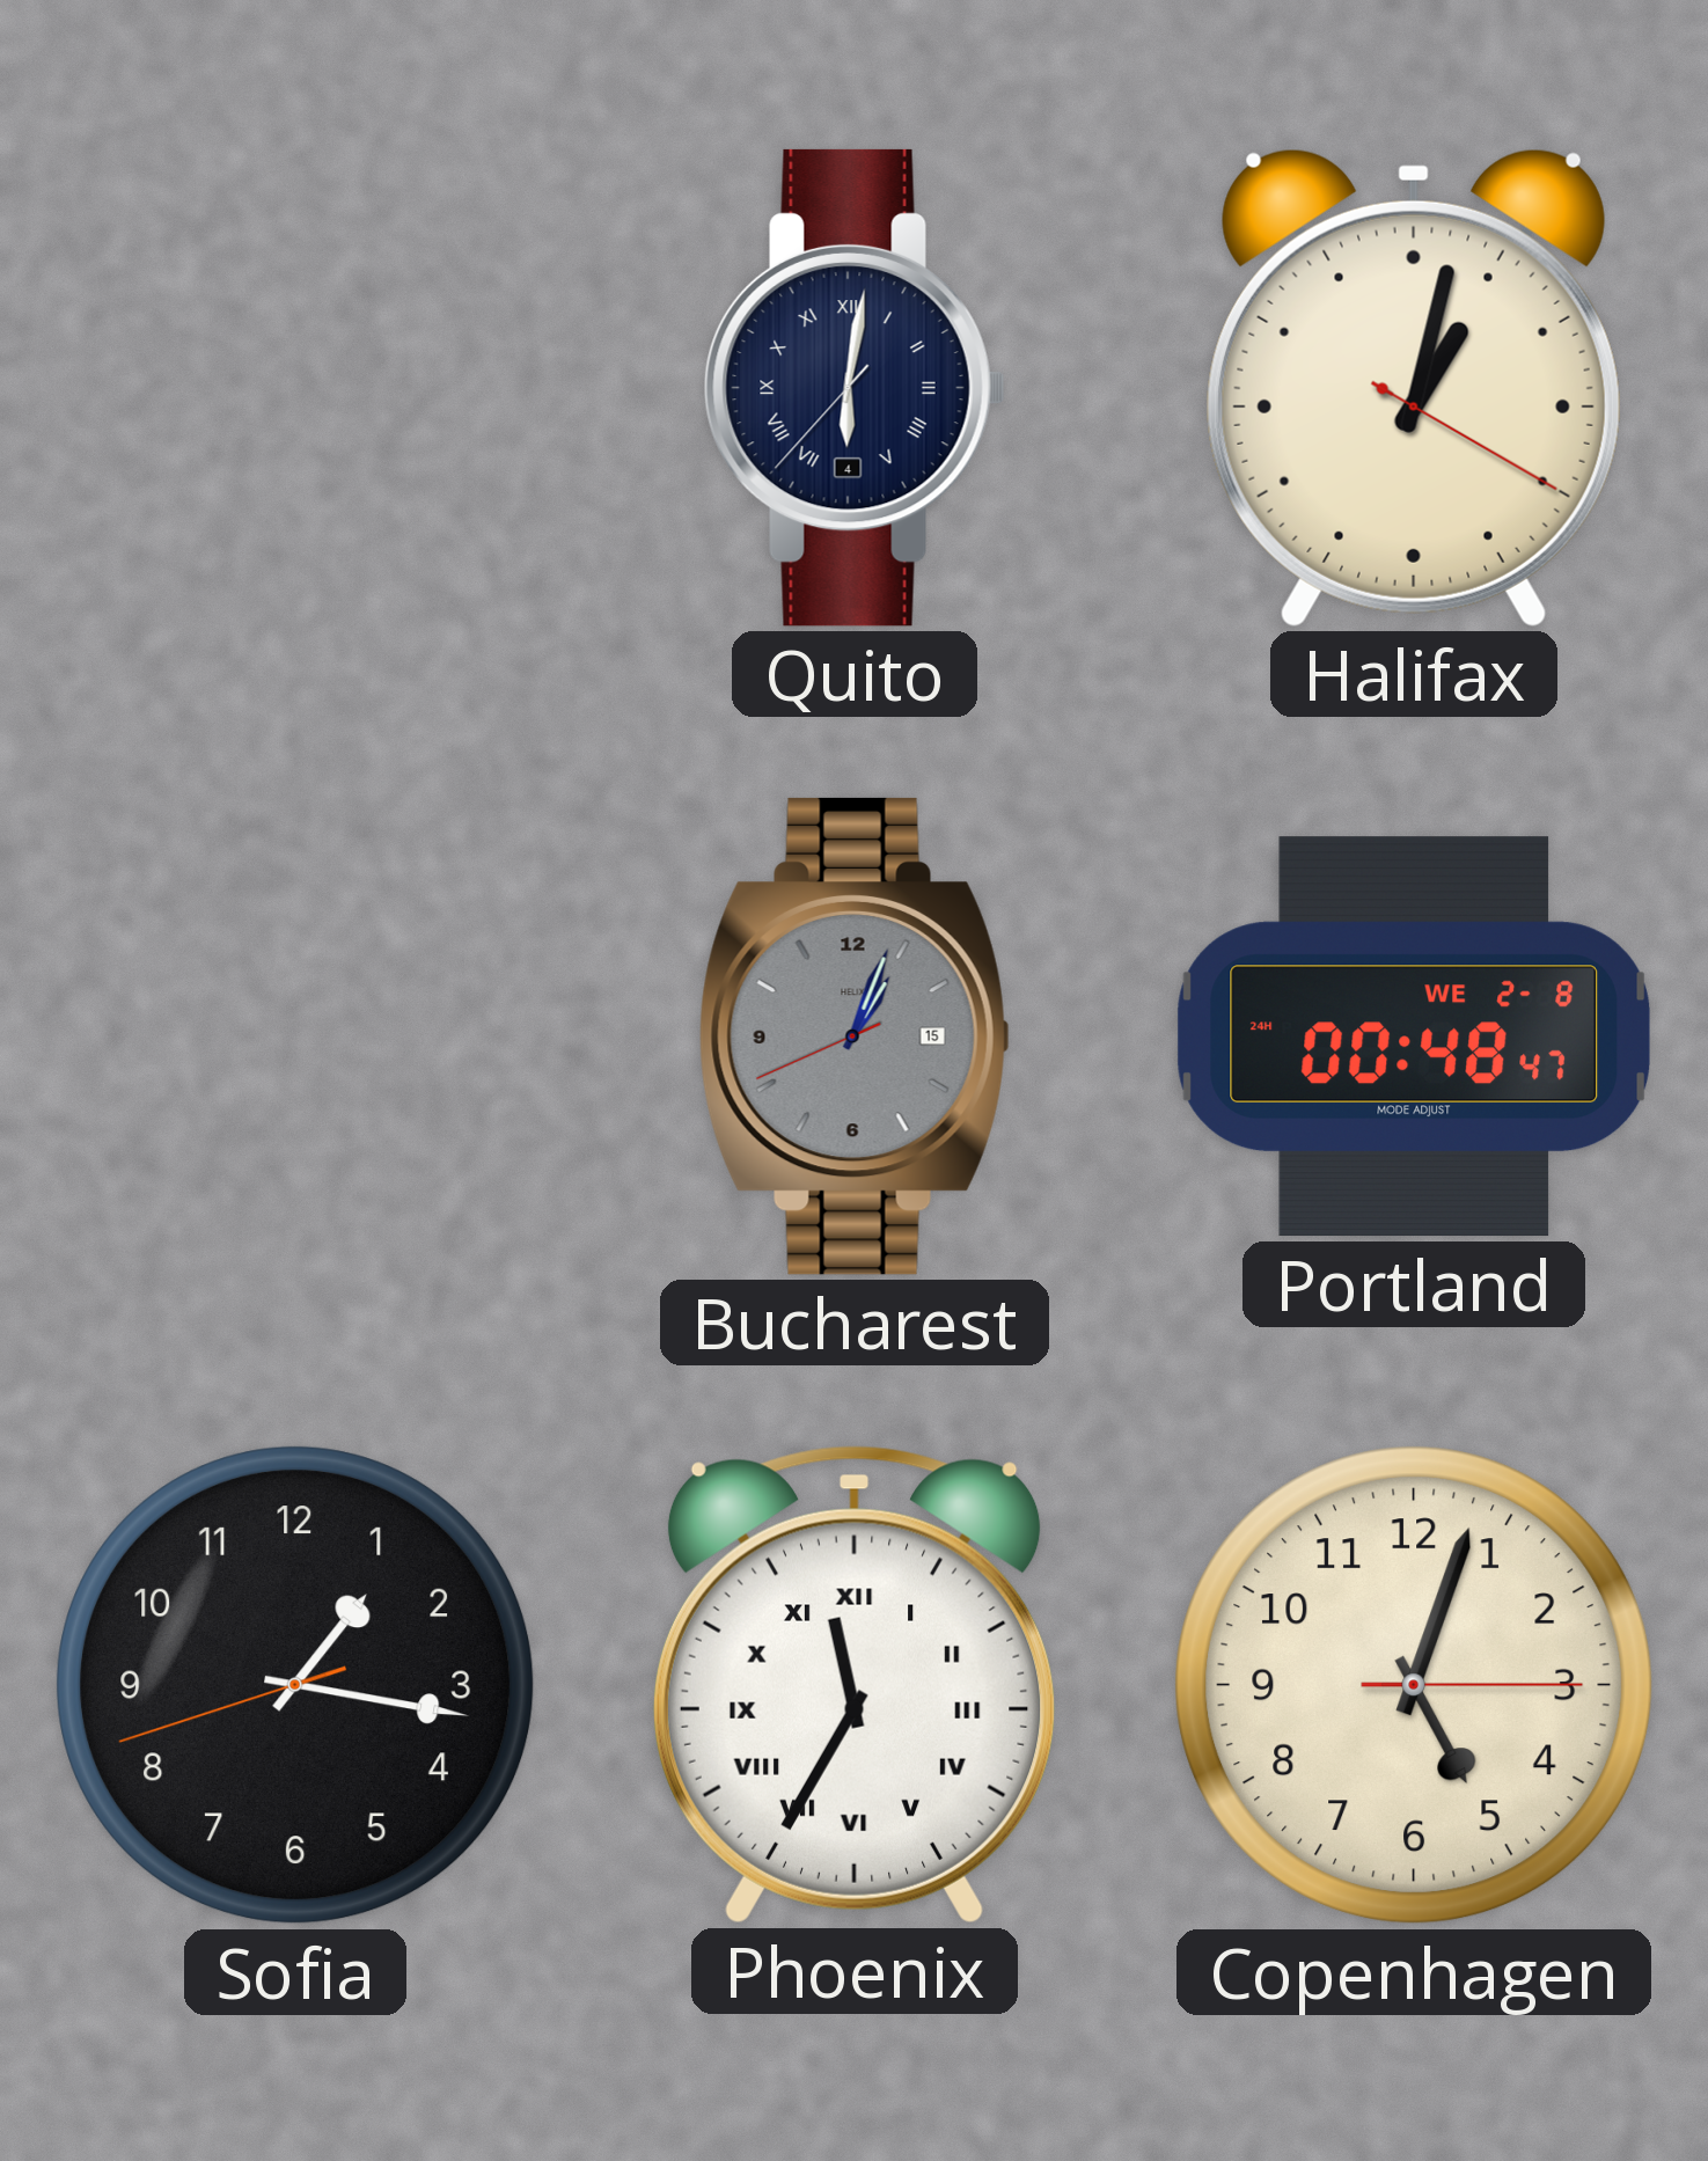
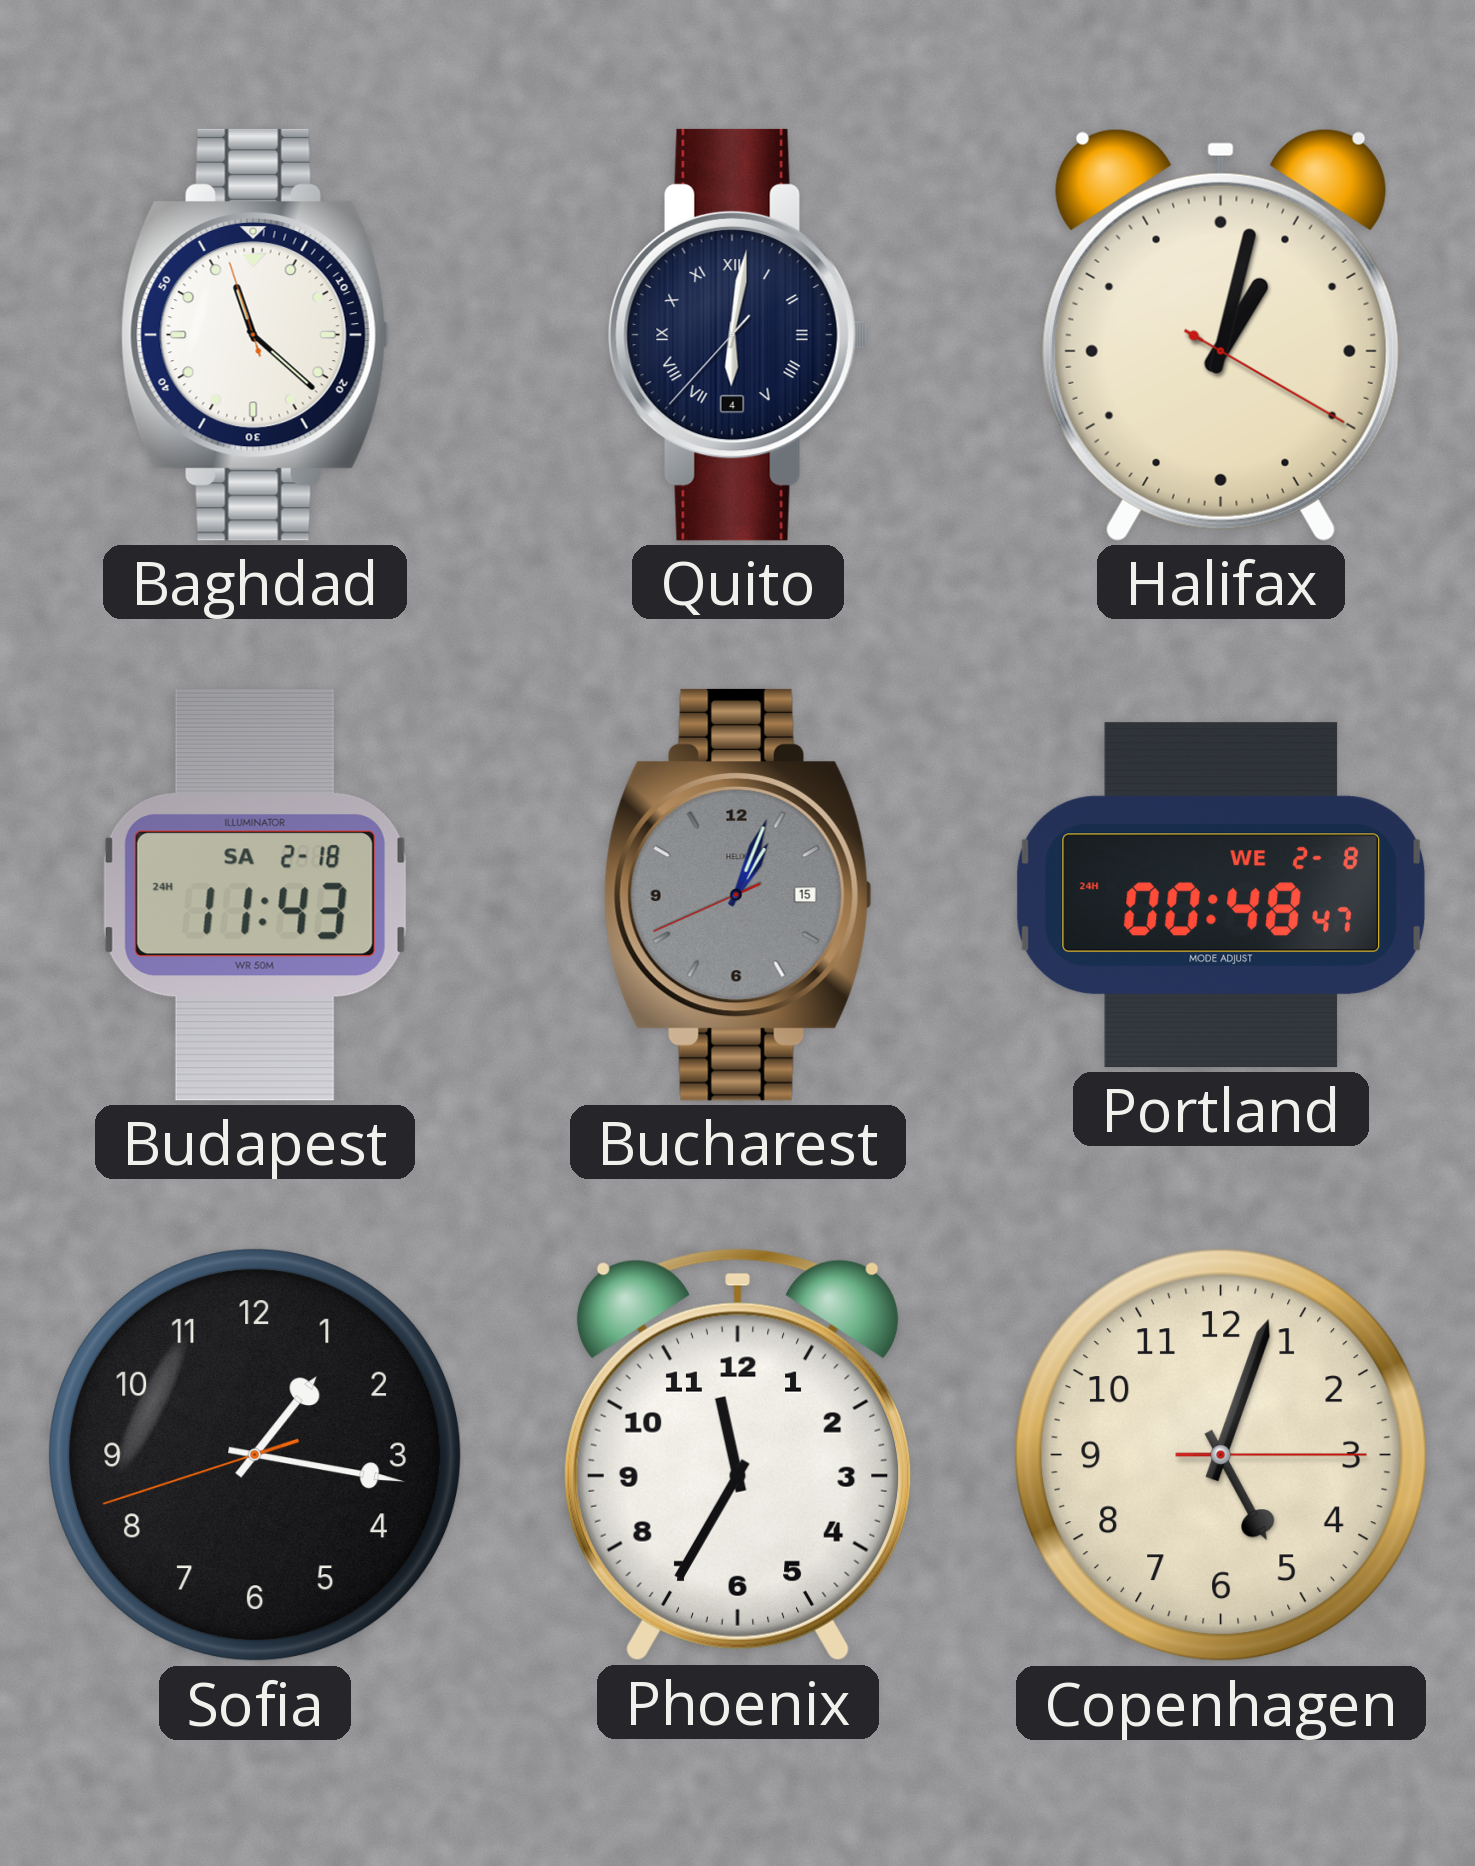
Baghdad: none -> 11:21
Budapest: none -> 11:43
Phoenix numerals: Roman -> Arabic
